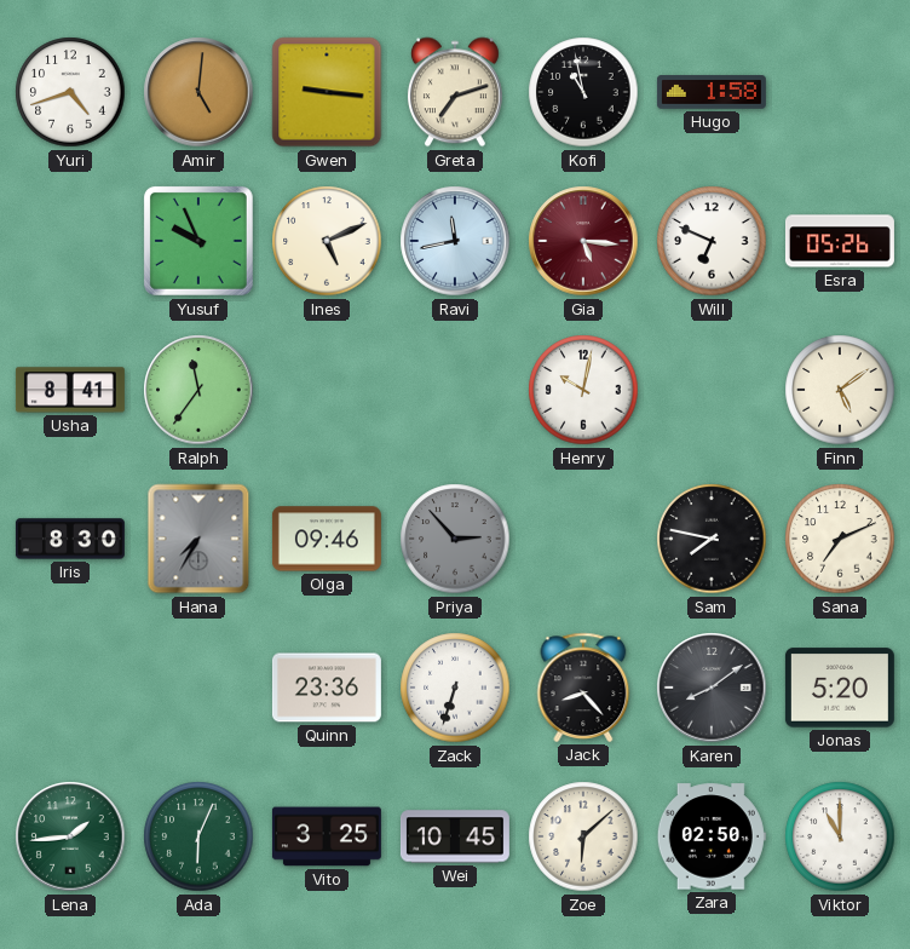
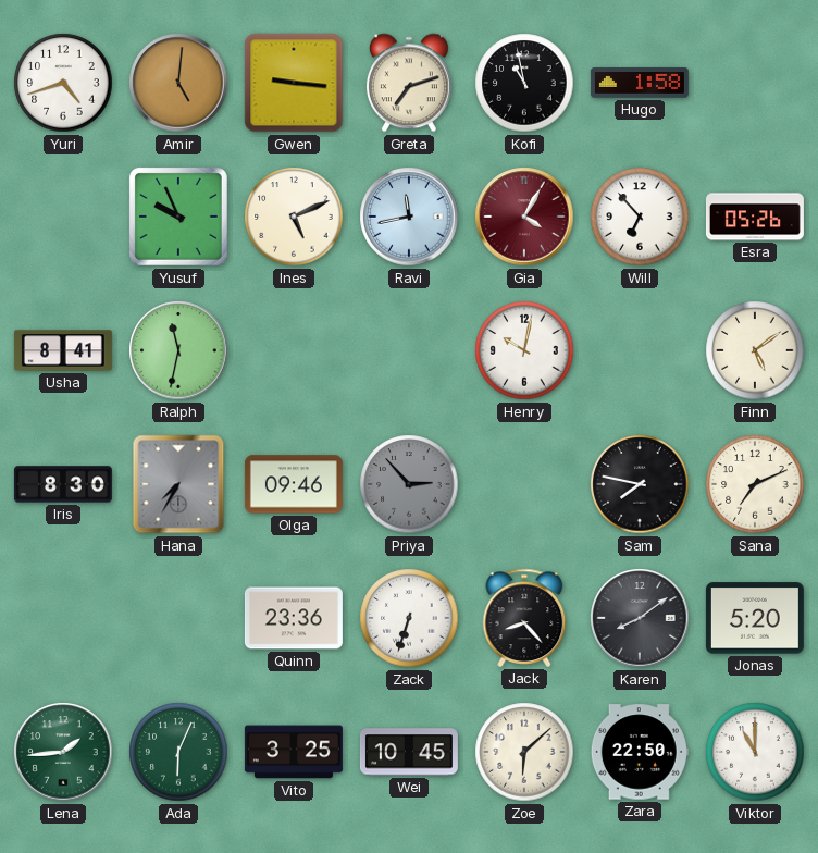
Gia: 5:16 -> 4:05
Will: 6:49 -> 6:53
Ralph: 11:36 -> 11:32
Zara: 02:50 -> 22:50
